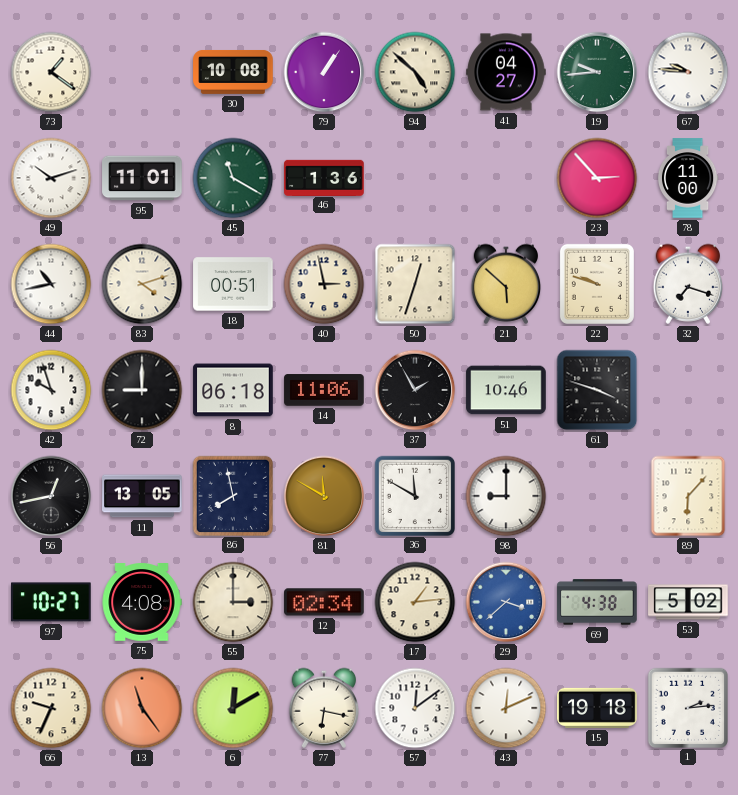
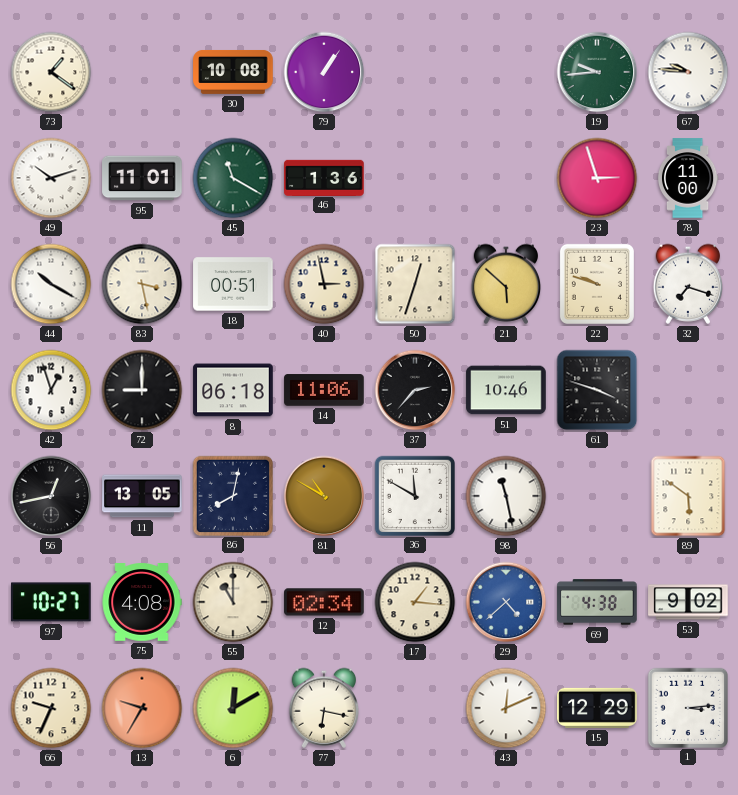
94: 4:52 -> none
41: 04:27 -> none
23: 2:53 -> 2:57
44: 10:43 -> 10:20
83: 4:12 -> 3:28
42: 9:57 -> 12:57
37: 1:55 -> 2:37
86: 7:58 -> 8:02
81: 11:50 -> 10:50
98: 9:00 -> 11:28
89: 6:07 -> 5:51
55: 3:00 -> 11:00
17: 1:14 -> 1:16
29: 3:38 -> 4:38
53: 5:02 -> 9:02
13: 11:24 -> 9:35
57: 12:09 -> none
15: 19:18 -> 12:29
1: 2:14 -> 3:14
